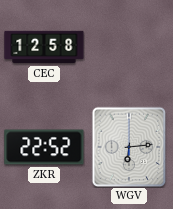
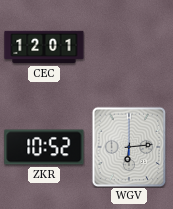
CEC: 12:58 -> 12:01
ZKR: 22:52 -> 10:52
